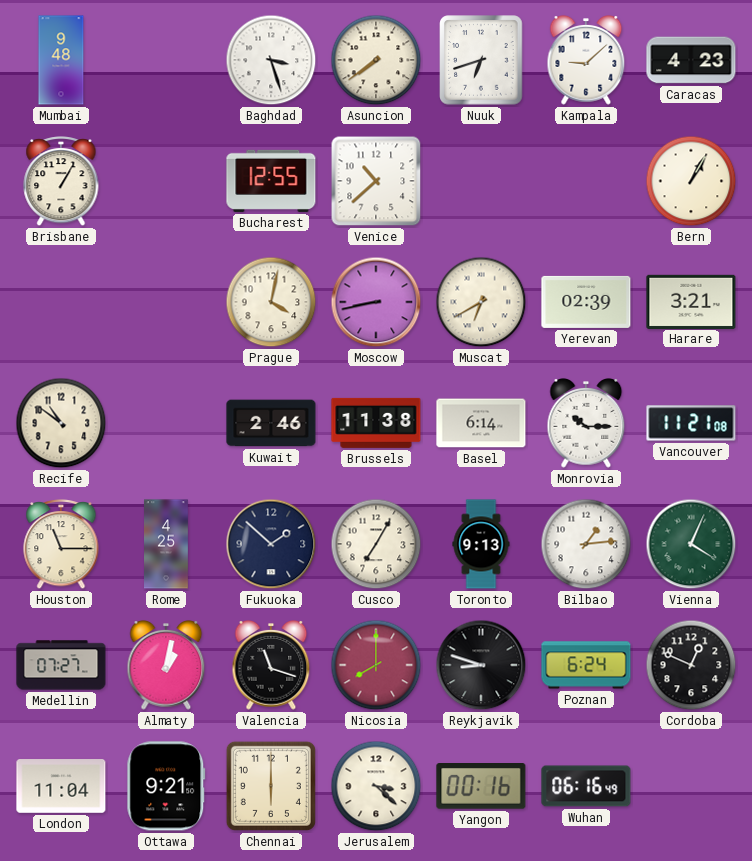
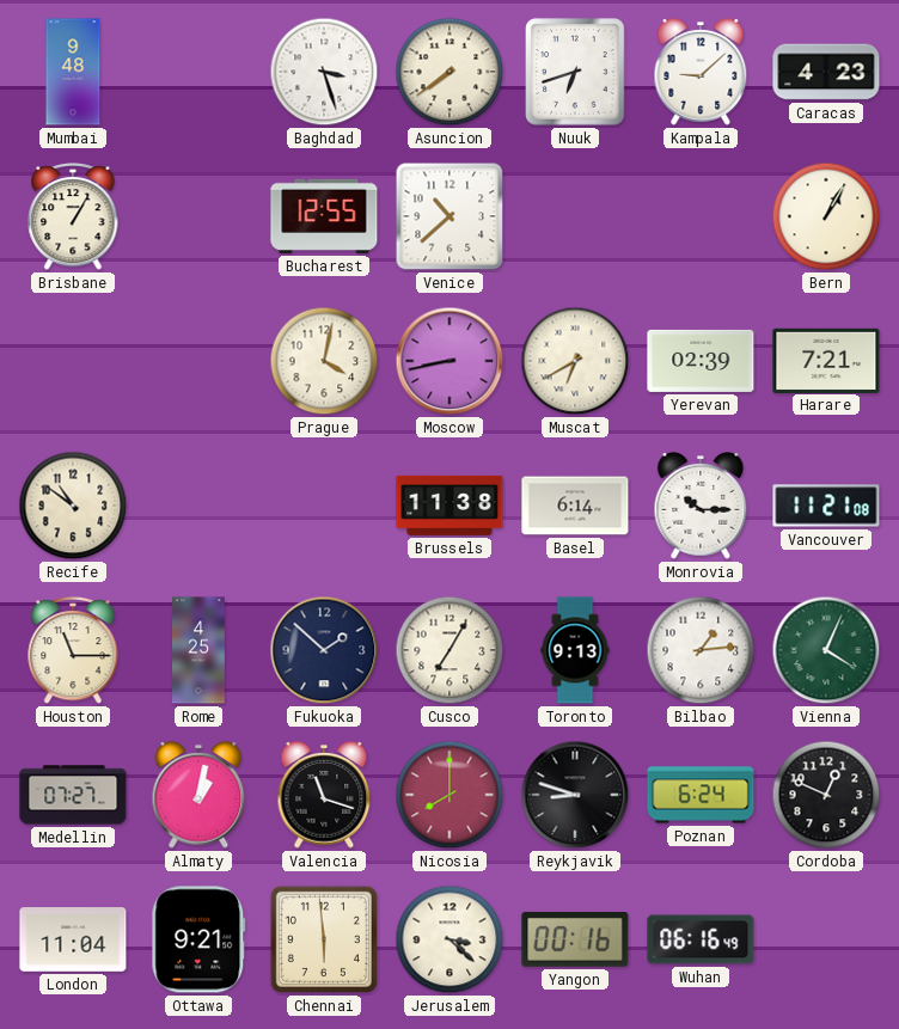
Harare: 3:21 -> 7:21
Kuwait: 2:46 -> none
Chennai: 6:00 -> 5:59
